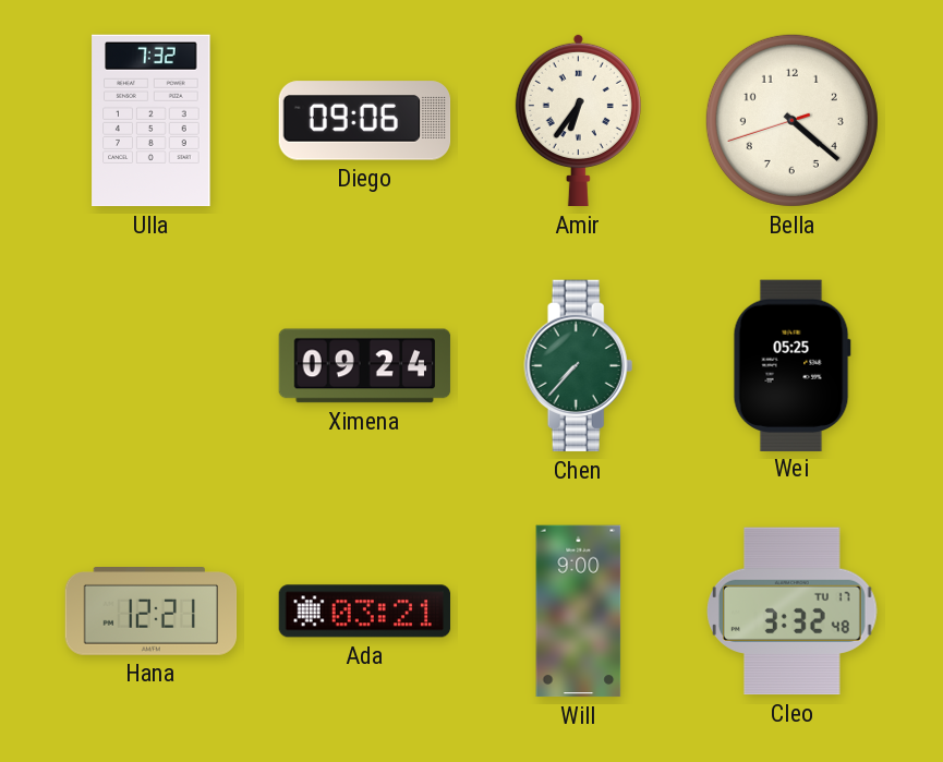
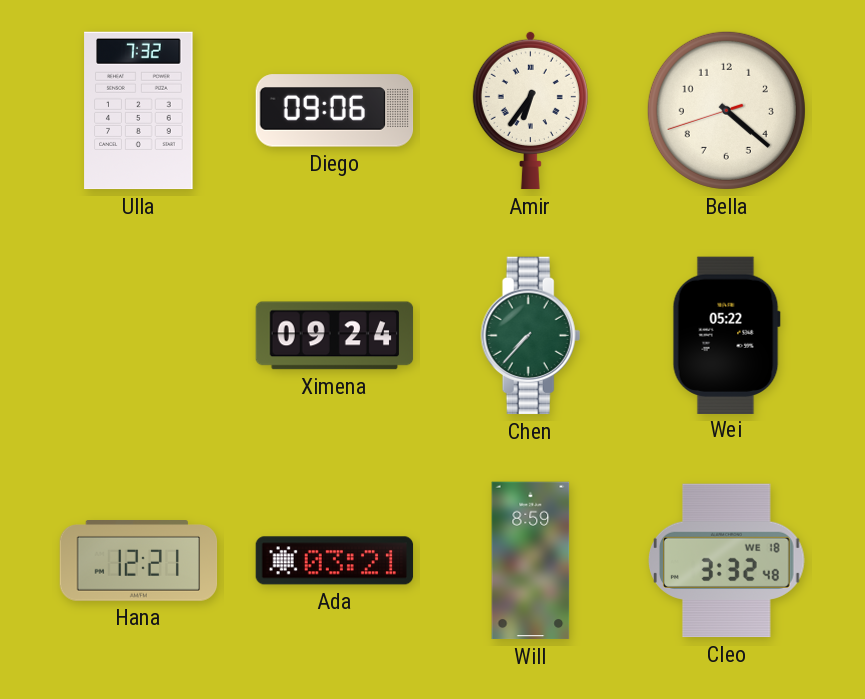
Wei: 05:25 -> 05:22
Will: 9:00 -> 8:59
Cleo date: TU 17 -> WE 18
